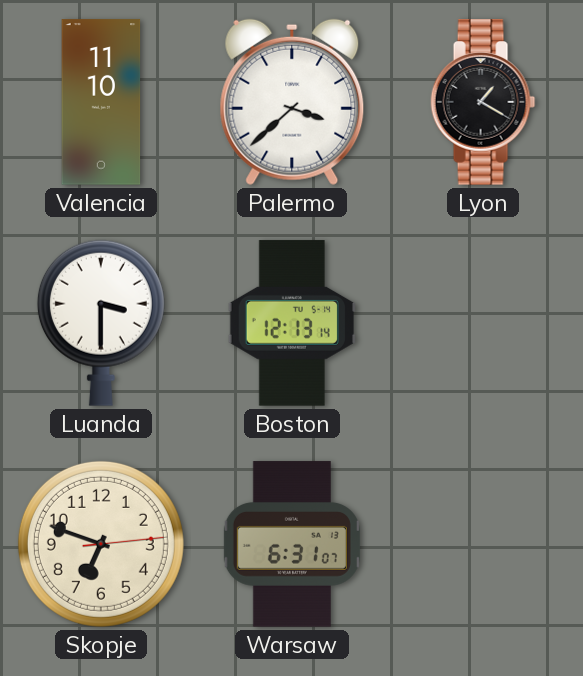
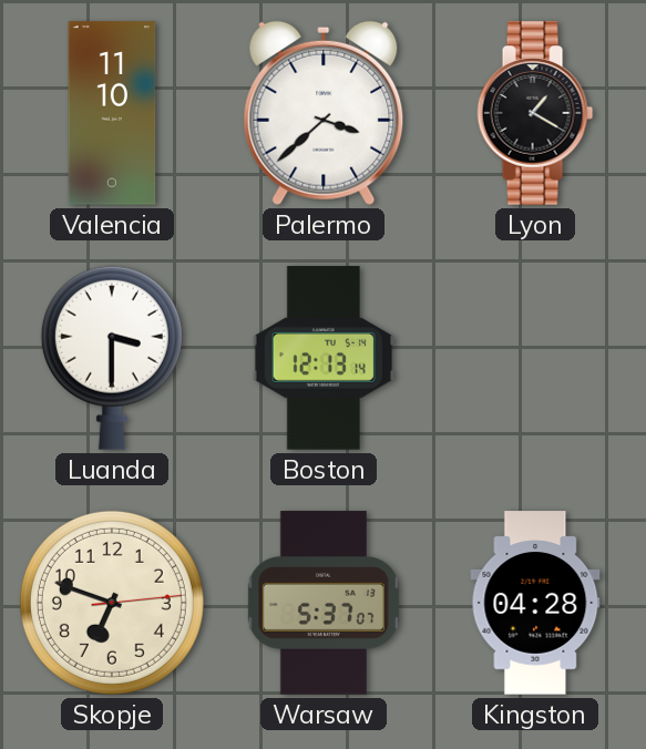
Warsaw: 6:31 -> 5:37
Kingston: none -> 04:28
